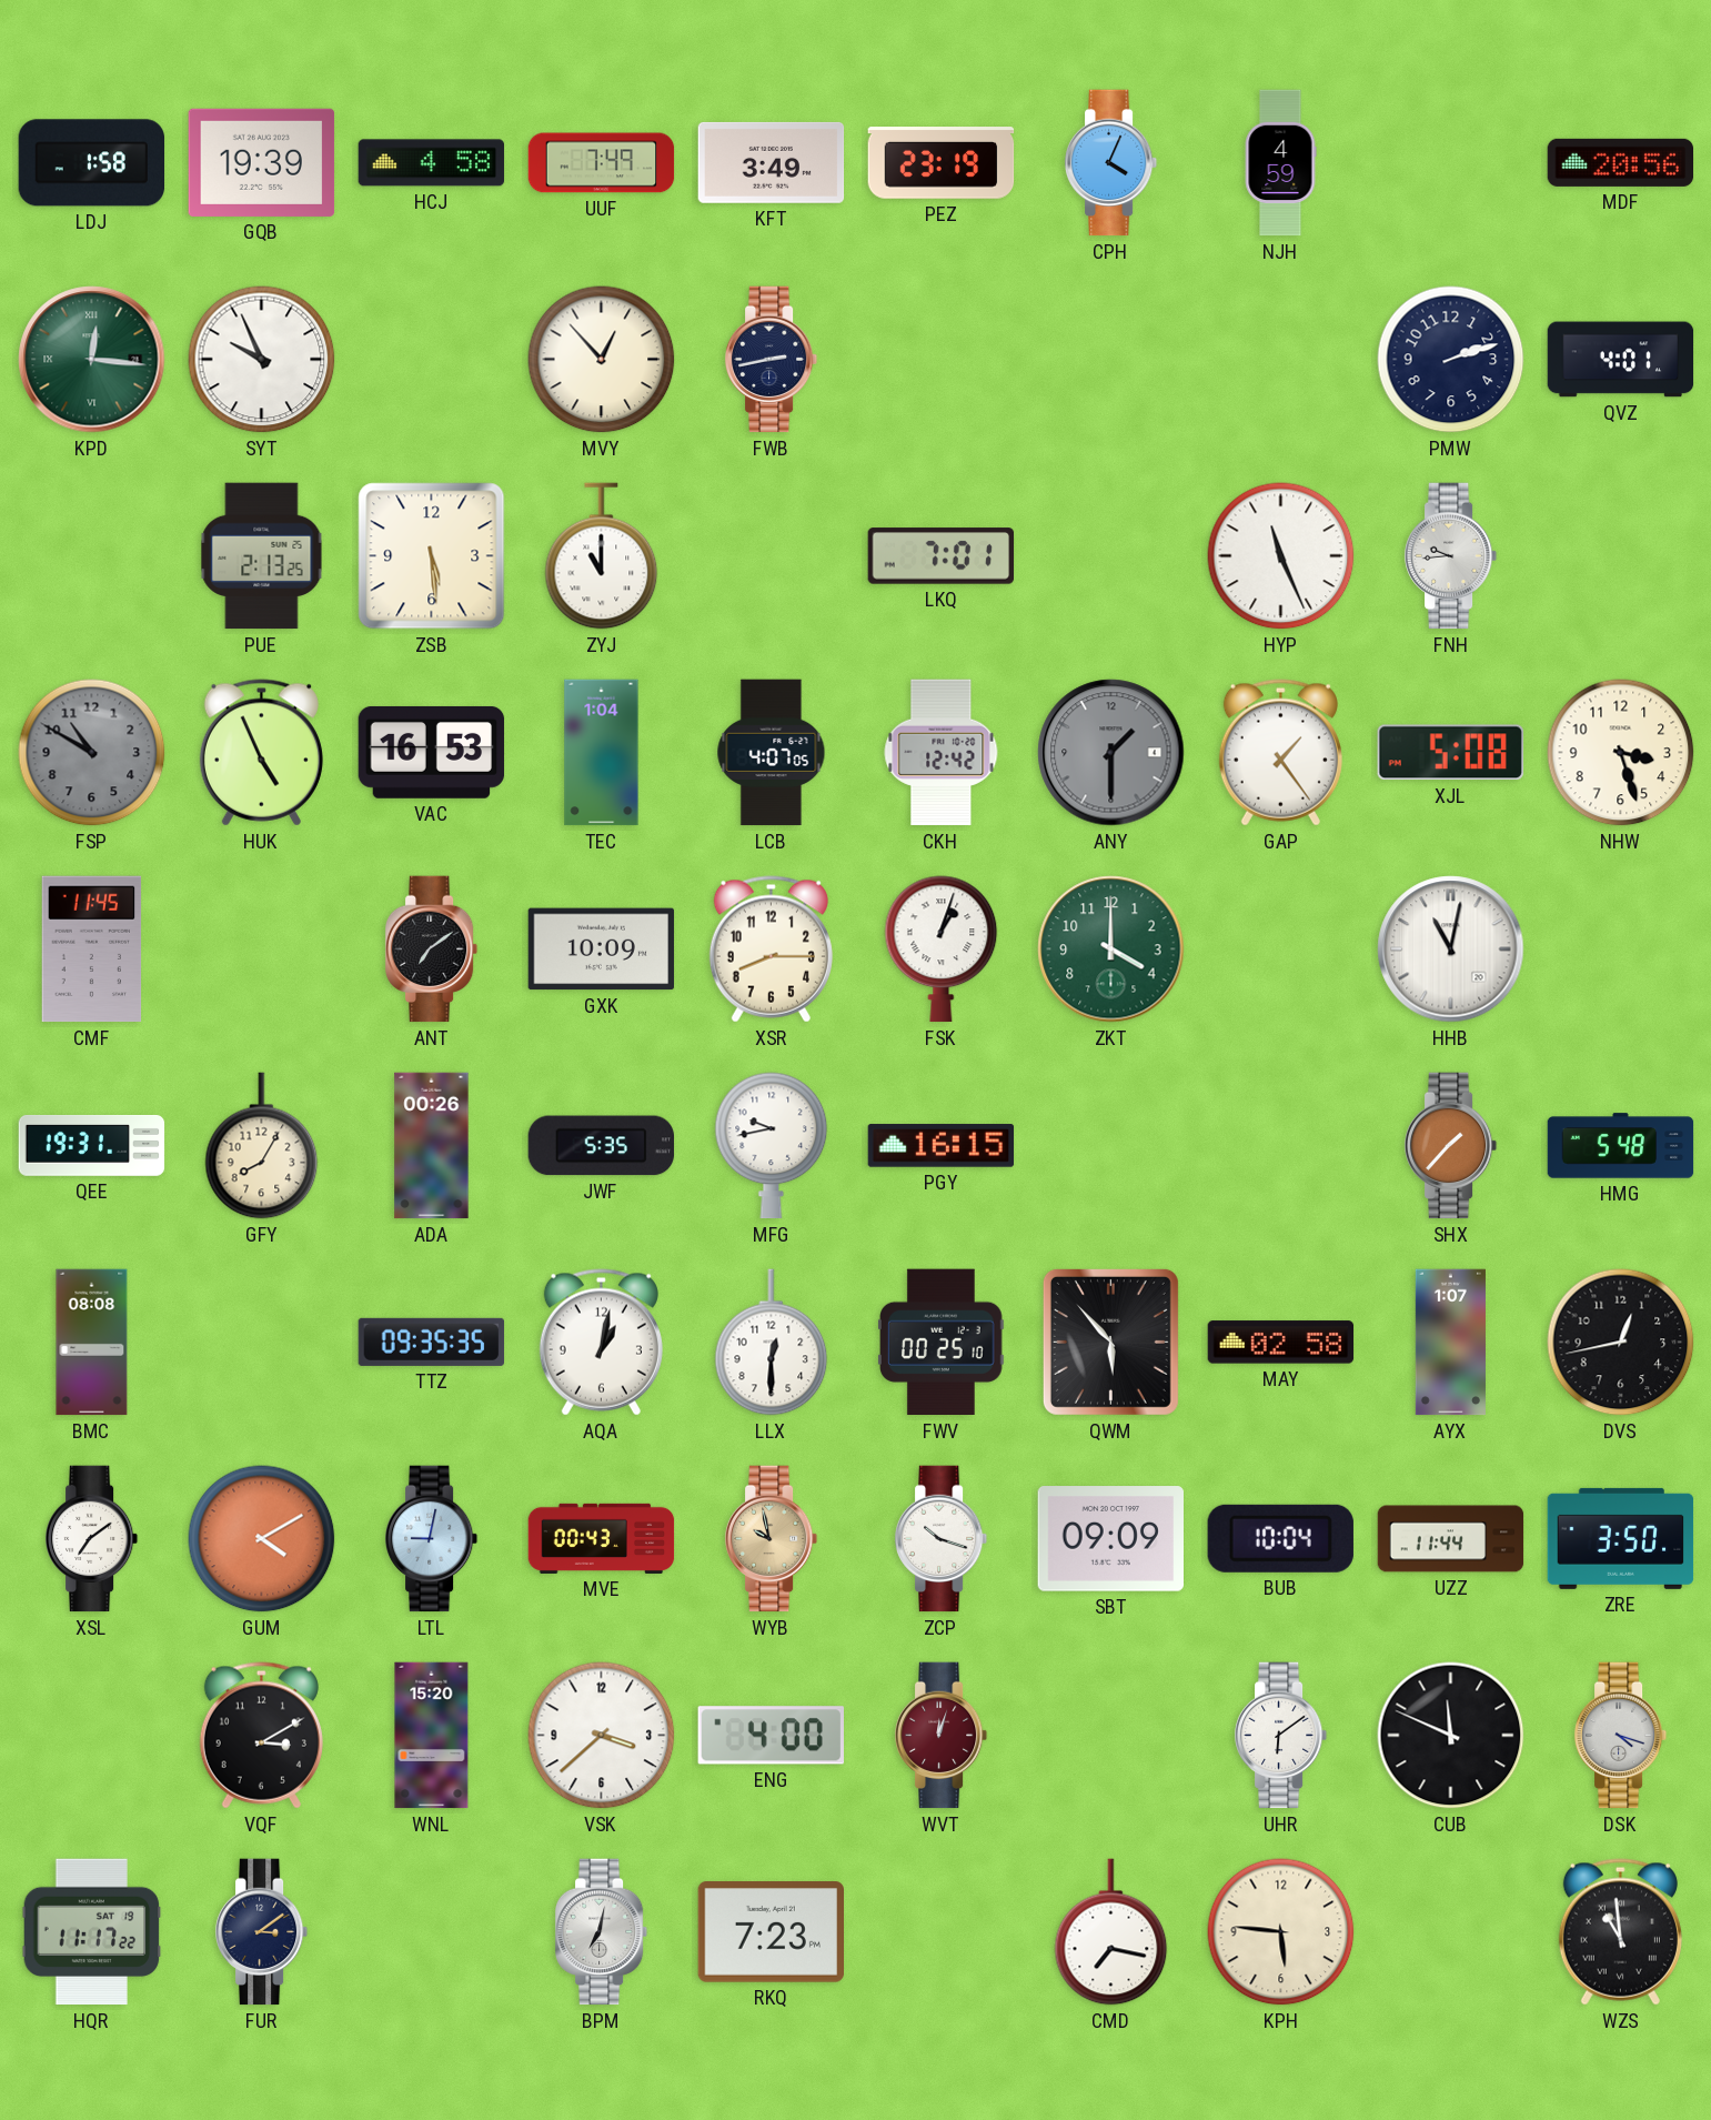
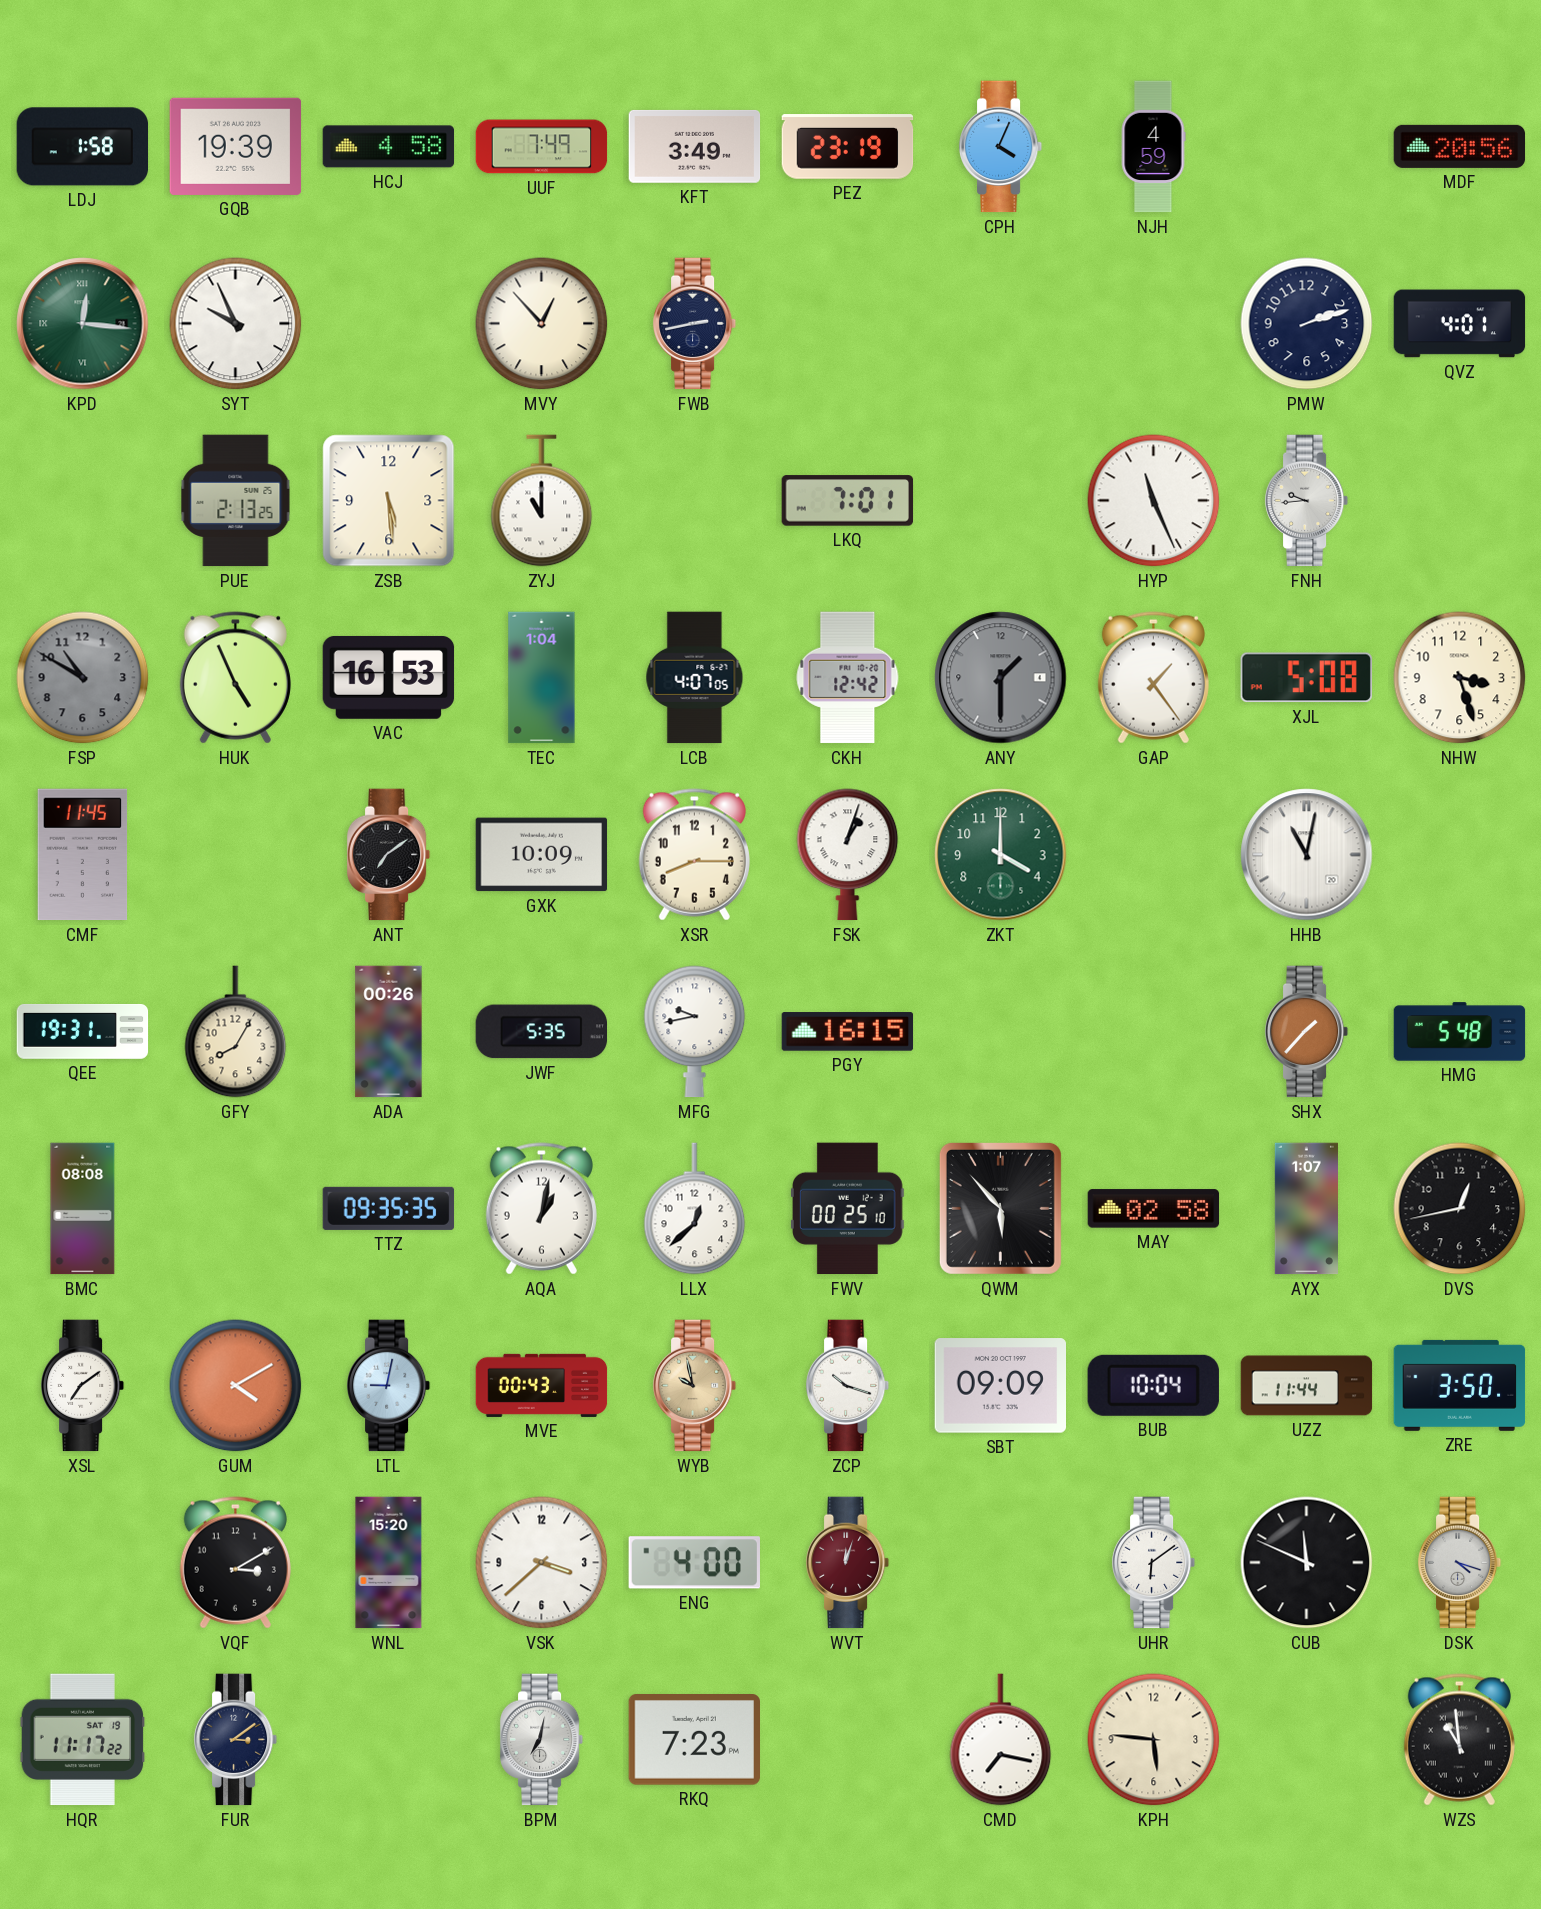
LLX: 12:30 -> 12:38
